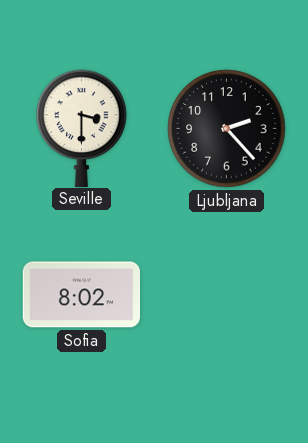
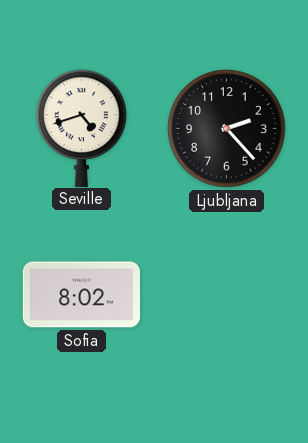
Seville: 3:30 -> 4:42
